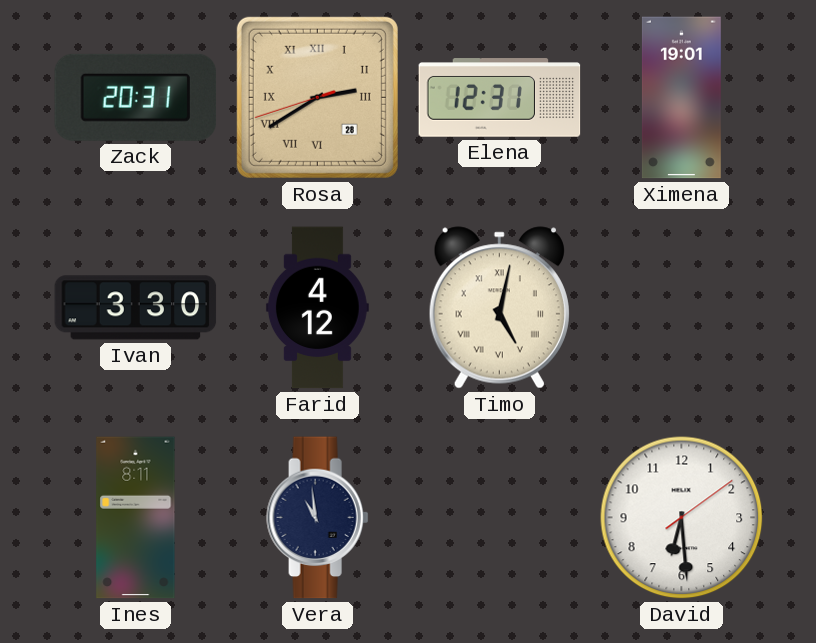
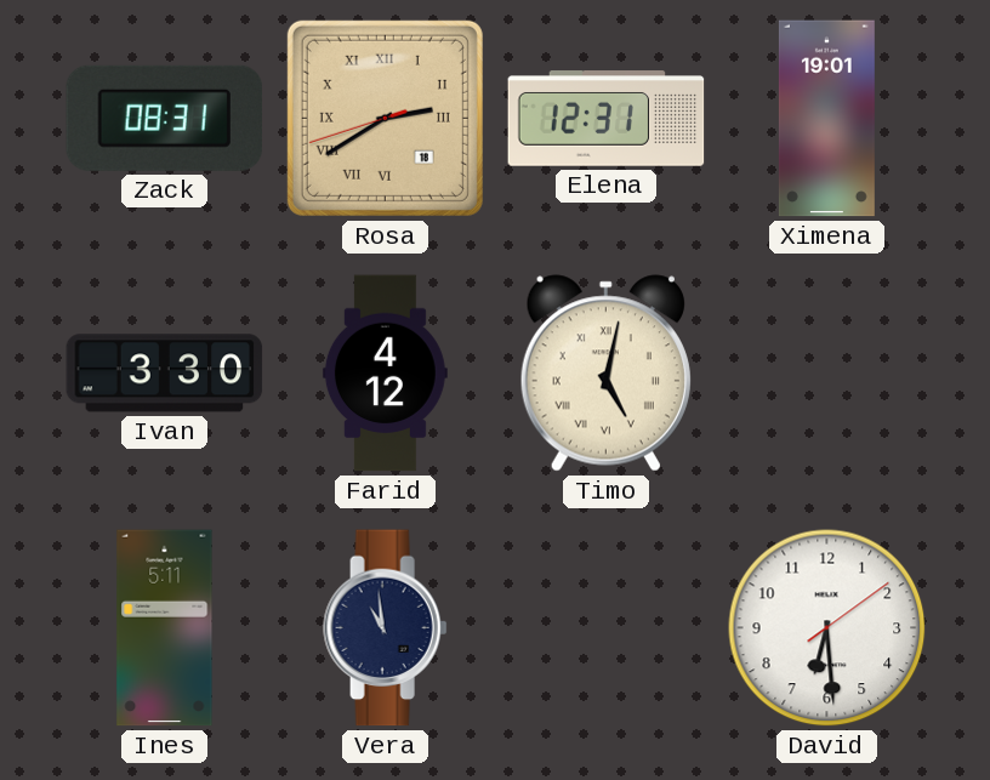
Zack: 20:31 -> 08:31
Rosa date: 28 -> 18
Ines: 8:11 -> 5:11
